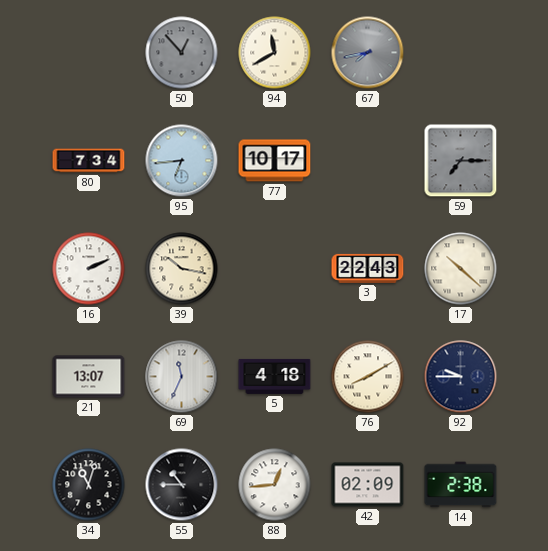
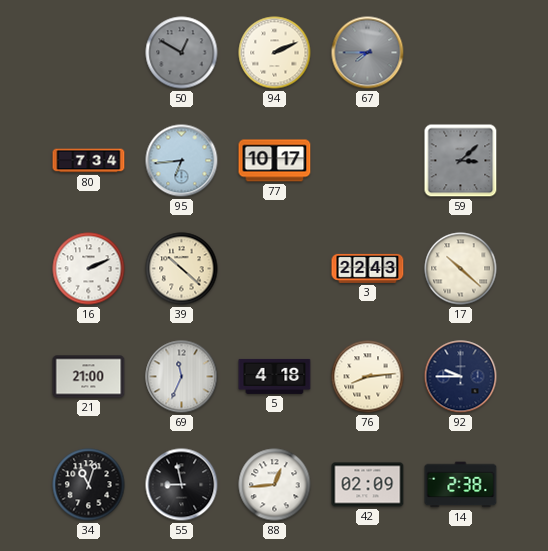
50: 12:53 -> 12:50
94: 11:40 -> 2:11
67: 7:43 -> 7:45
59: 7:15 -> 3:08
39: 10:17 -> 10:22
21: 13:07 -> 21:00
76: 8:10 -> 8:14
55: 10:45 -> 8:58
